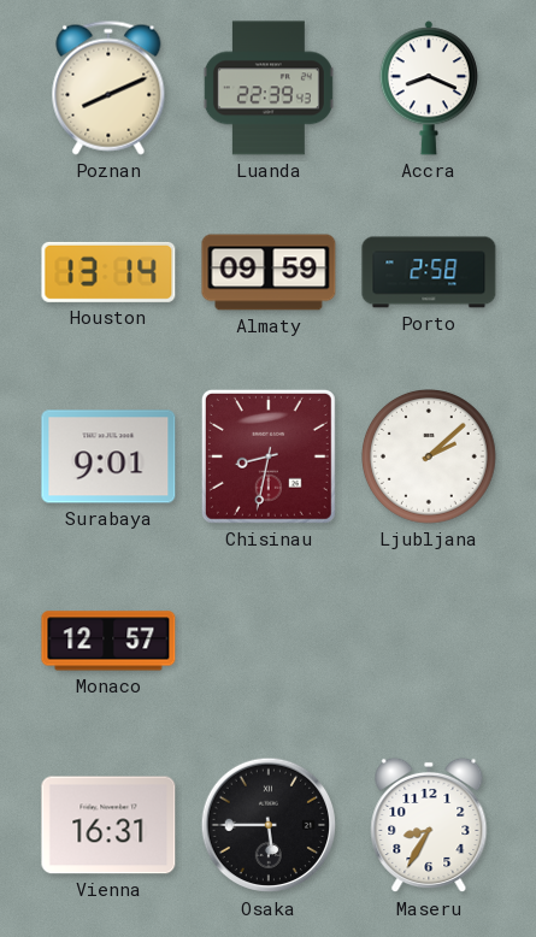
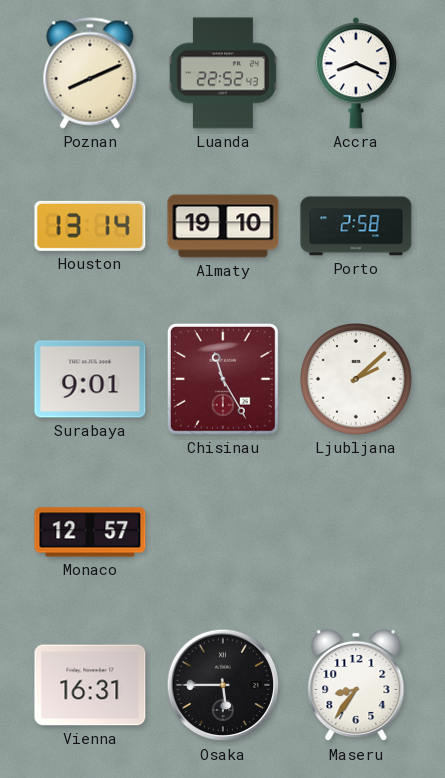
Luanda: 22:39 -> 22:52
Almaty: 09:59 -> 19:10
Chisinau: 8:32 -> 11:25
Maseru: 8:35 -> 8:36
